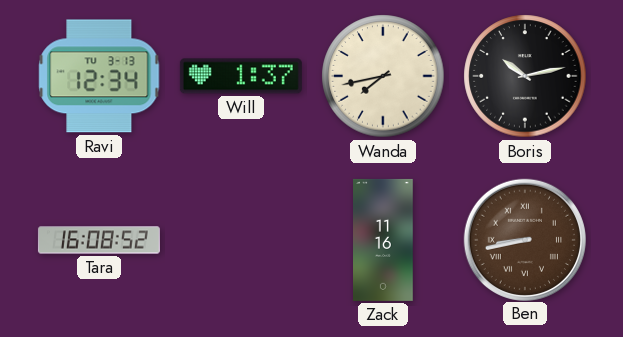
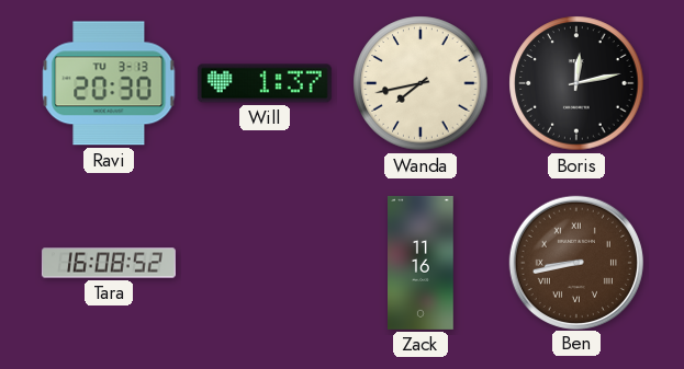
Ravi: 12:34 -> 20:30
Boris: 10:13 -> 12:13
